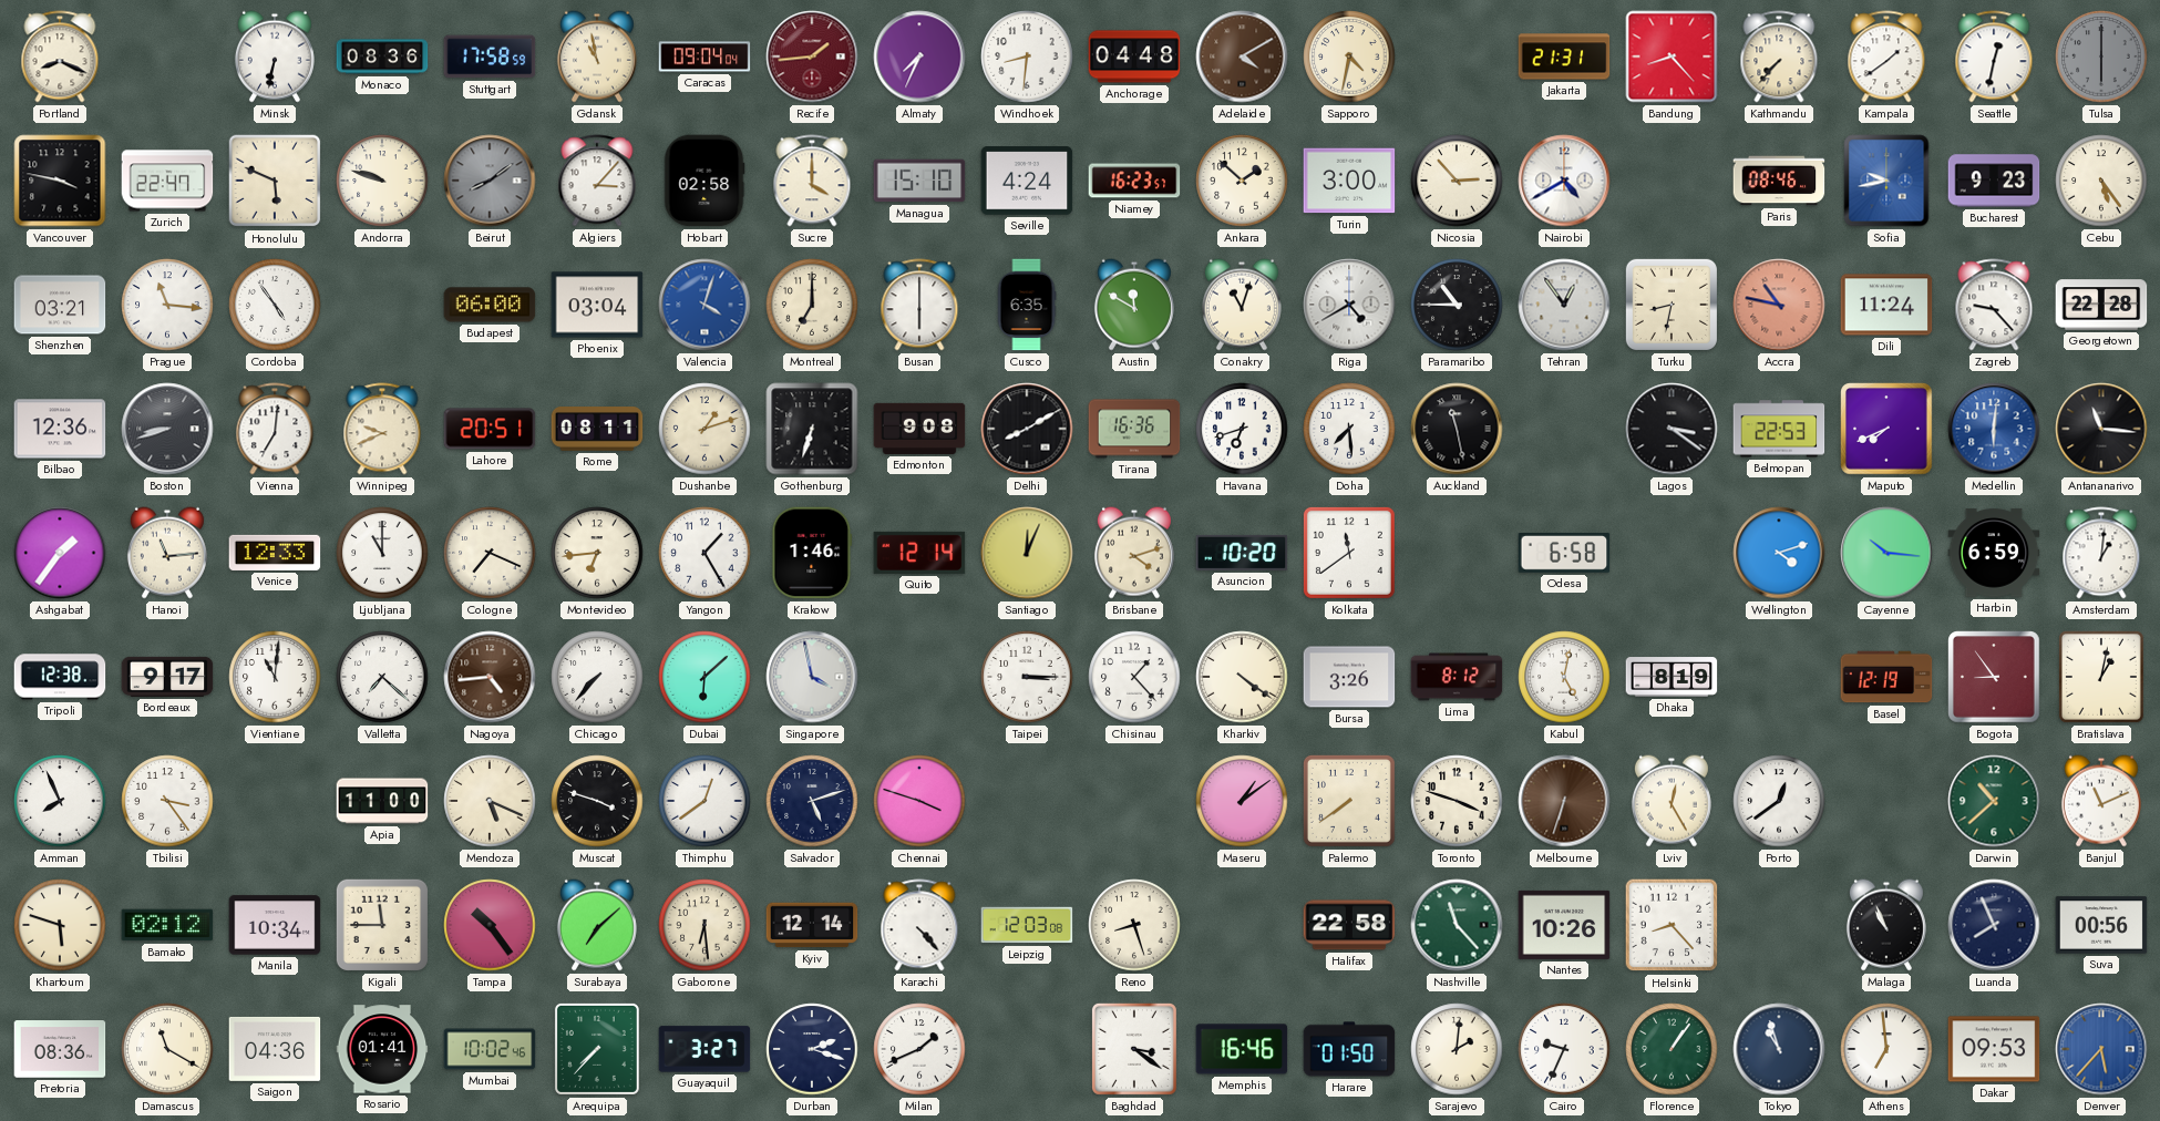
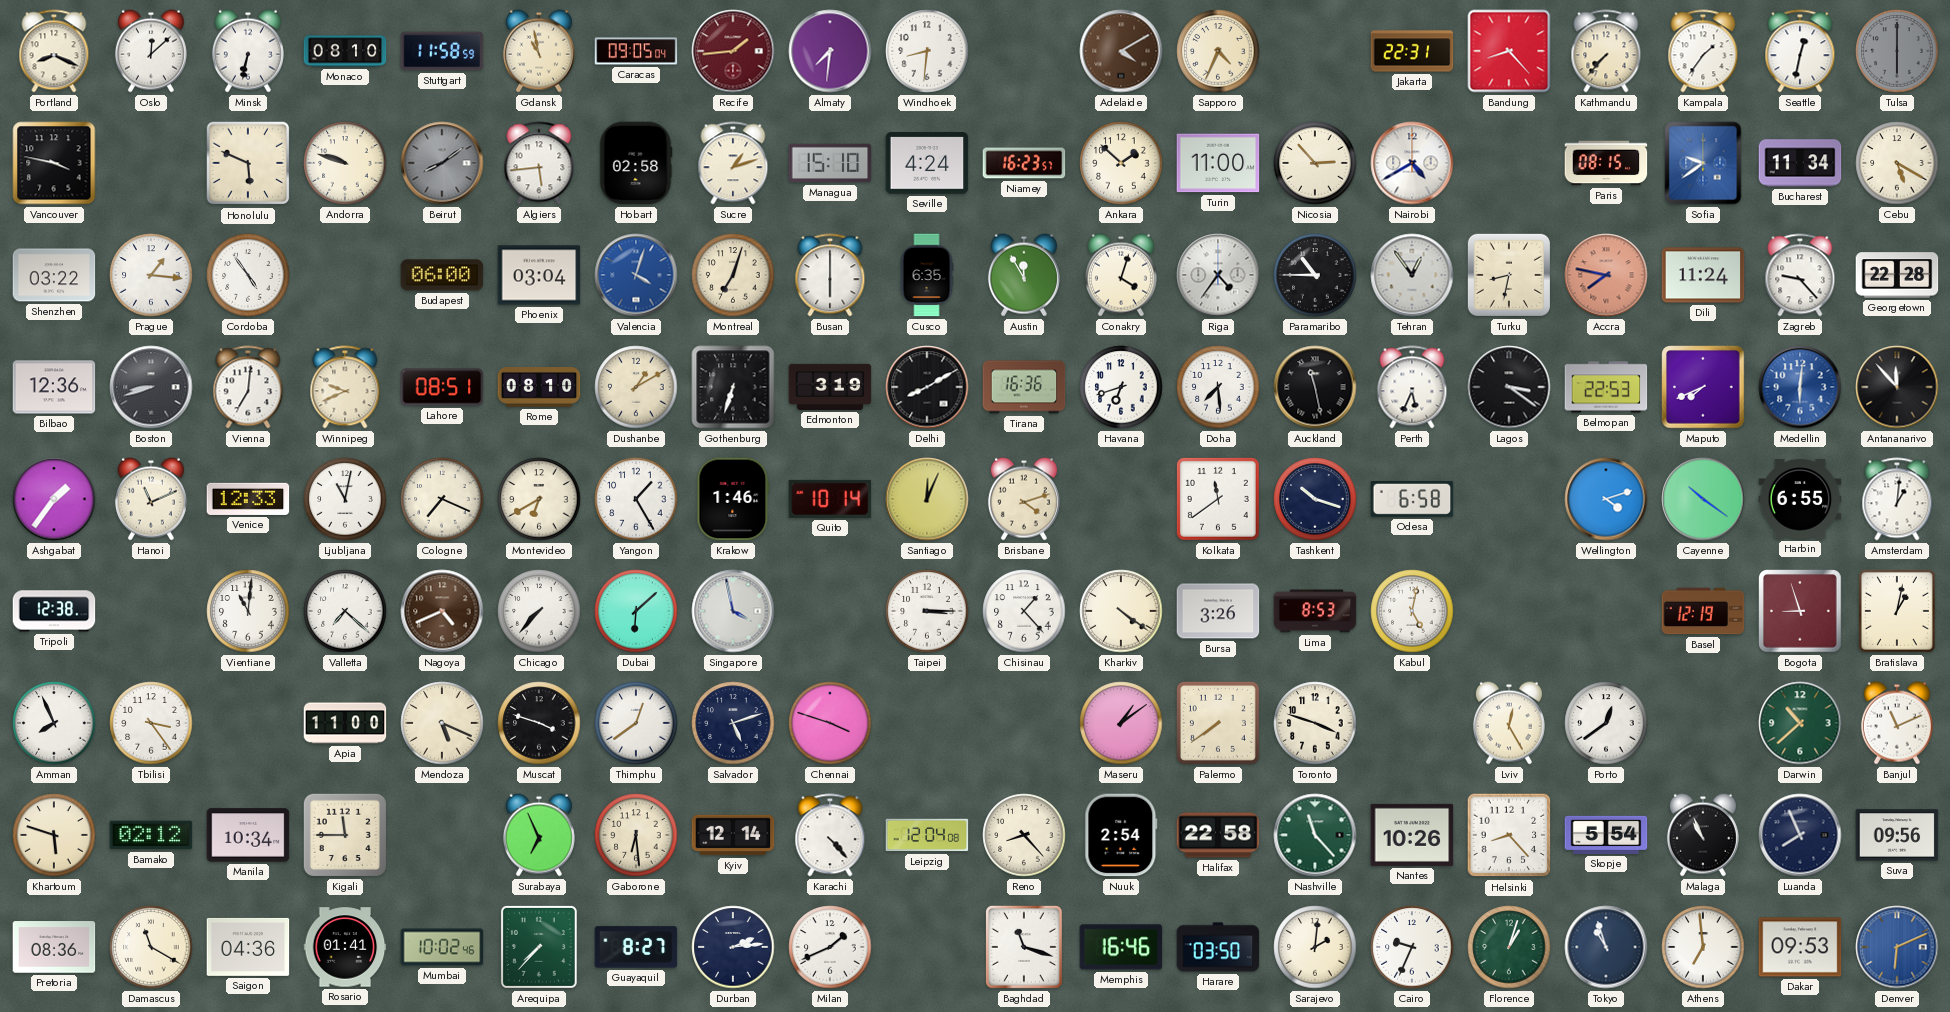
Oslo: none -> 12:08
Monaco: 08:36 -> 08:10
Stuttgart: 17:58 -> 11:58
Caracas: 09:04 -> 09:05
Almaty: 7:34 -> 7:31
Anchorage: 04:48 -> none
Sapporo: 4:32 -> 4:34
Jakarta: 21:31 -> 22:31
Kampala: 1:39 -> 1:36
Zurich: 22:47 -> none
Algiers: 3:07 -> 5:44
Sucre: 4:00 -> 1:12
Turin: 3:00 -> 11:00
Paris: 08:46 -> 08:15
Sofia: 9:43 -> 9:39
Bucharest: 9:23 -> 11:34
Cebu: 5:24 -> 5:20
Shenzhen: 03:21 -> 03:22
Prague: 11:16 -> 1:16
Montreal: 7:00 -> 7:03
Austin: 11:50 -> 11:55
Conakry: 11:03 -> 4:03
Riga: 4:40 -> 4:36
Accra: 10:47 -> 7:47
Lahore: 20:51 -> 08:51
Rome: 08:11 -> 08:10
Dushanbe: 1:12 -> 1:10
Edmonton: 9:08 -> 3:19
Perth: none -> 5:34
Antananarivo: 11:16 -> 11:53
Hanoi: 11:14 -> 11:11
Ljubljana: 11:00 -> 11:02
Montevideo: 6:44 -> 6:40
Quito: 12:14 -> 10:14
Asuncion: 10:20 -> none
Tashkent: none -> 10:18
Cayenne: 10:16 -> 10:21
Harbin: 6:59 -> 6:55
Bordeaux: 9:17 -> none
Nagoya: 4:44 -> 4:41
Lima: 8:12 -> 8:53
Dhaka: 8:19 -> none
Bogota: 8:54 -> 8:57
Melbourne: 6:33 -> none
Tampa: 10:24 -> none
Surabaya: 7:08 -> 6:56
Leipzig: 12:03 -> 12:04
Reno: 8:27 -> 8:23
Nuuk: none -> 2:54
Skopje: none -> 5:54
Suva: 00:56 -> 09:56
Guayaquil: 3:27 -> 8:27
Durban: 2:18 -> 2:14
Baghdad: 3:21 -> 11:18
Harare: 01:50 -> 03:50
Florence: 1:06 -> 1:03
Denver: 5:37 -> 6:11
